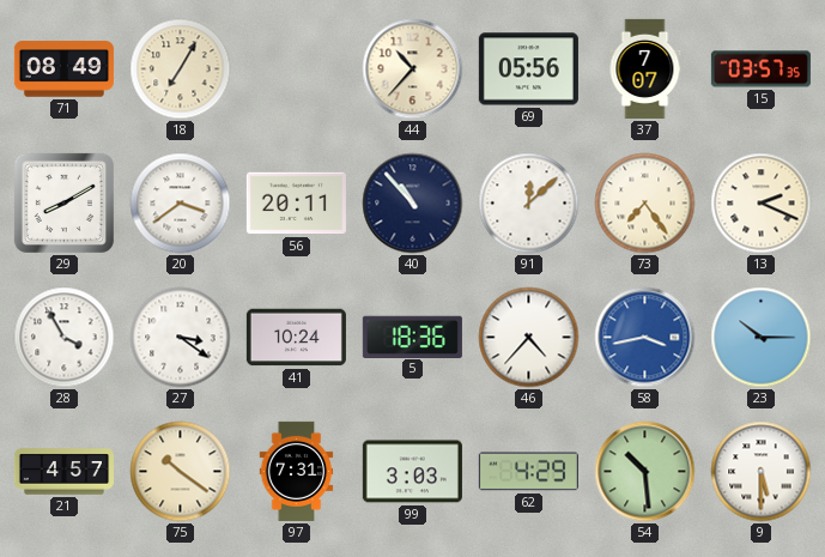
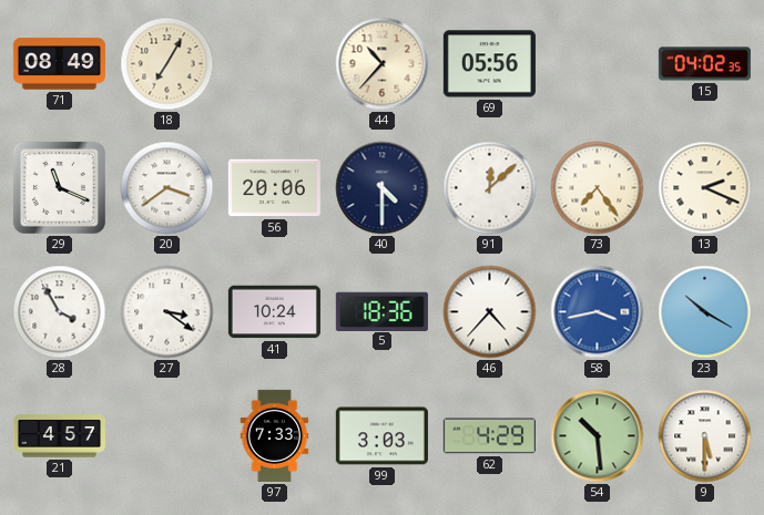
37: 7:07 -> none
15: 03:57 -> 04:02
29: 8:10 -> 11:19
56: 20:11 -> 20:06
40: 10:53 -> 4:30
23: 10:15 -> 10:20
75: 10:21 -> none
97: 7:31 -> 7:33
